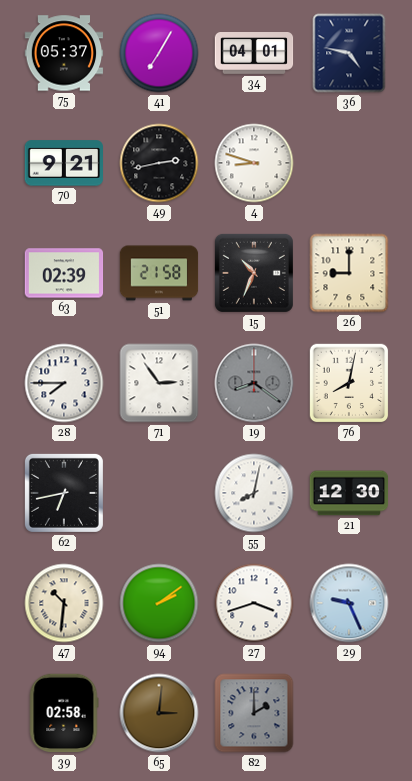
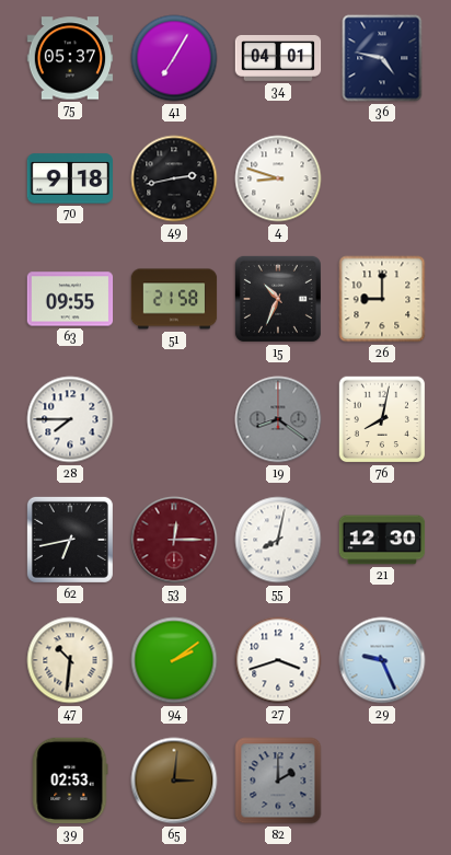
70: 9:21 -> 9:18
63: 02:39 -> 09:55
71: 2:54 -> none
53: none -> 12:15
39: 02:58 -> 02:53
